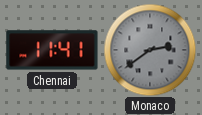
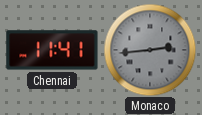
Monaco: 2:39 -> 2:44
